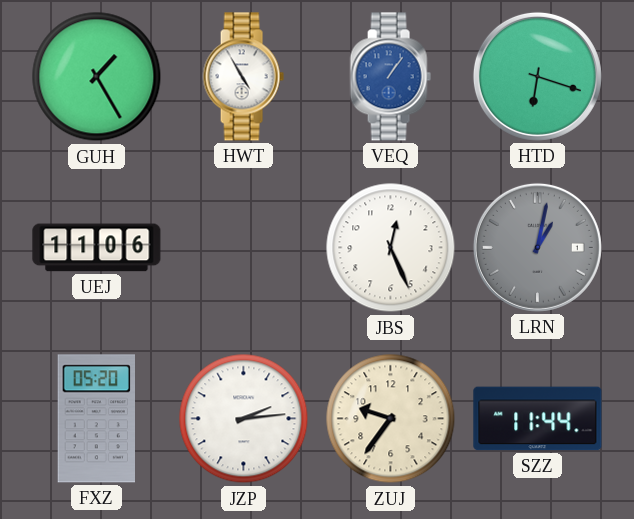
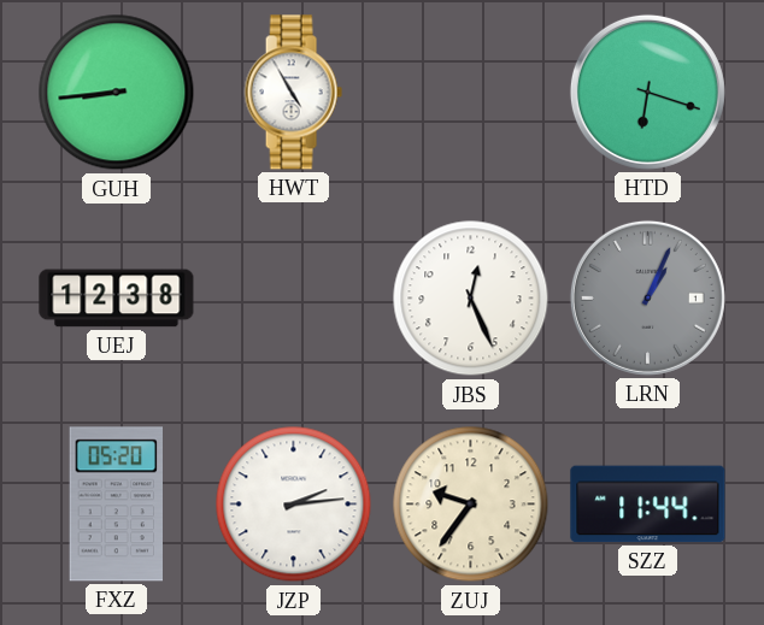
GUH: 1:25 -> 8:44
VEQ: 1:06 -> none
UEJ: 11:06 -> 12:38
LRN: 1:02 -> 1:04
